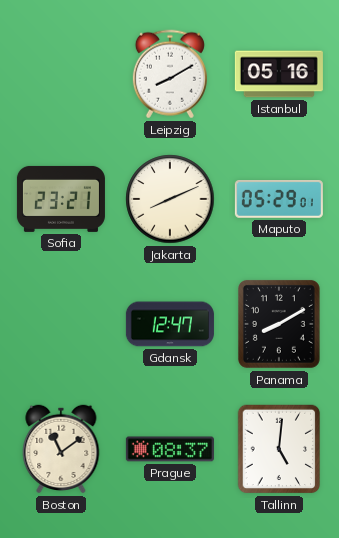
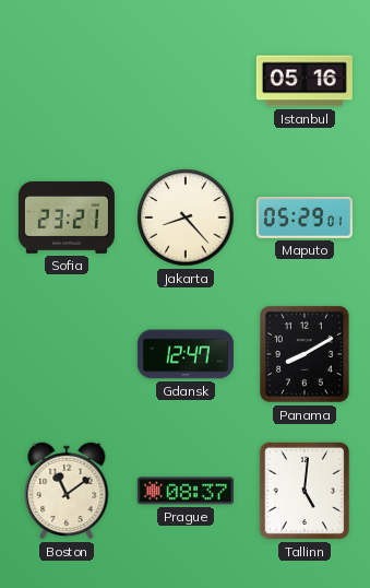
Leipzig: 8:10 -> none
Jakarta: 8:11 -> 8:23
